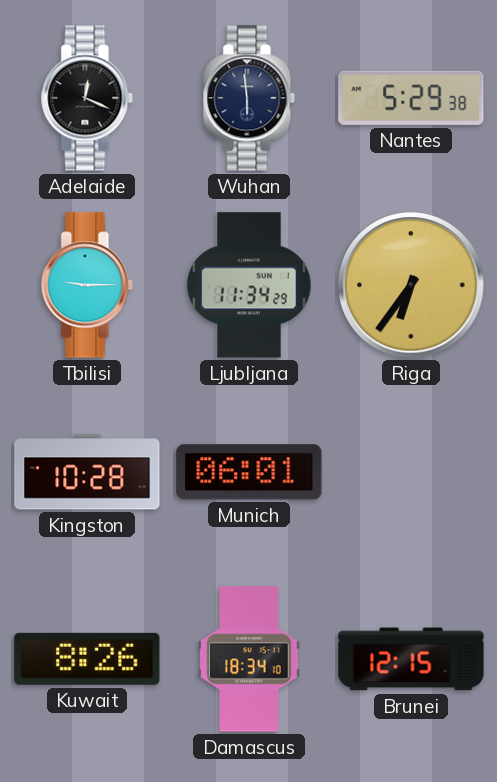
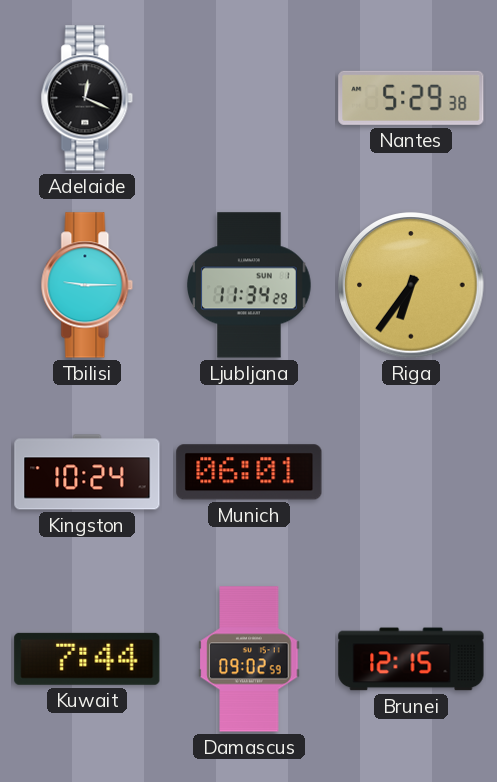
Wuhan: 5:59 -> none
Kingston: 10:28 -> 10:24
Kuwait: 8:26 -> 7:44
Damascus: 18:34 -> 09:02
